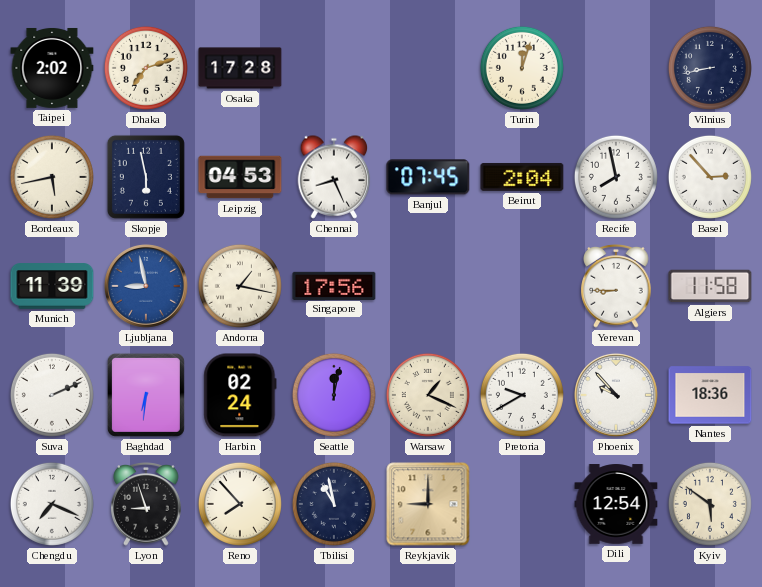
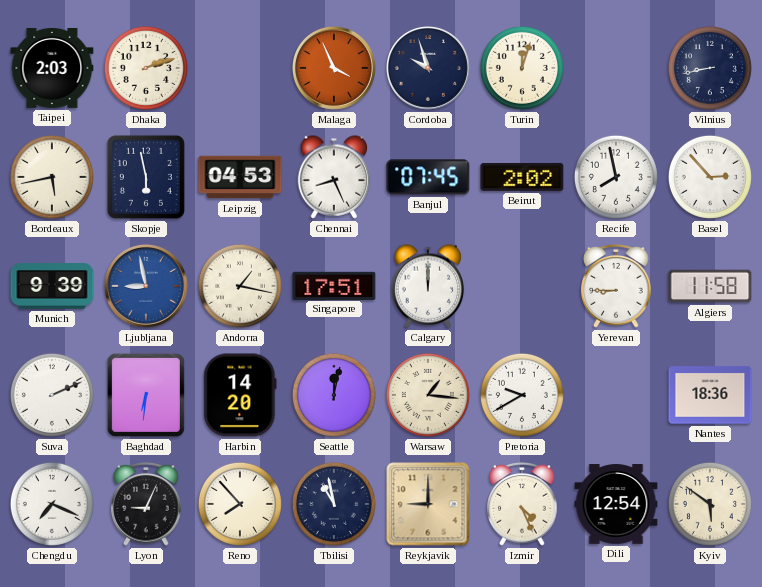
Taipei: 2:02 -> 2:03
Dhaka: 7:12 -> 2:12
Osaka: 17:28 -> none
Malaga: none -> 3:56
Cordoba: none -> 9:57
Beirut: 2:04 -> 2:02
Munich: 11:39 -> 9:39
Singapore: 17:56 -> 17:51
Calgary: none -> 12:00
Harbin: 02:24 -> 14:20
Warsaw: 1:19 -> 1:16
Phoenix: 9:53 -> none
Lyon: 8:57 -> 9:04
Izmir: none -> 4:26
